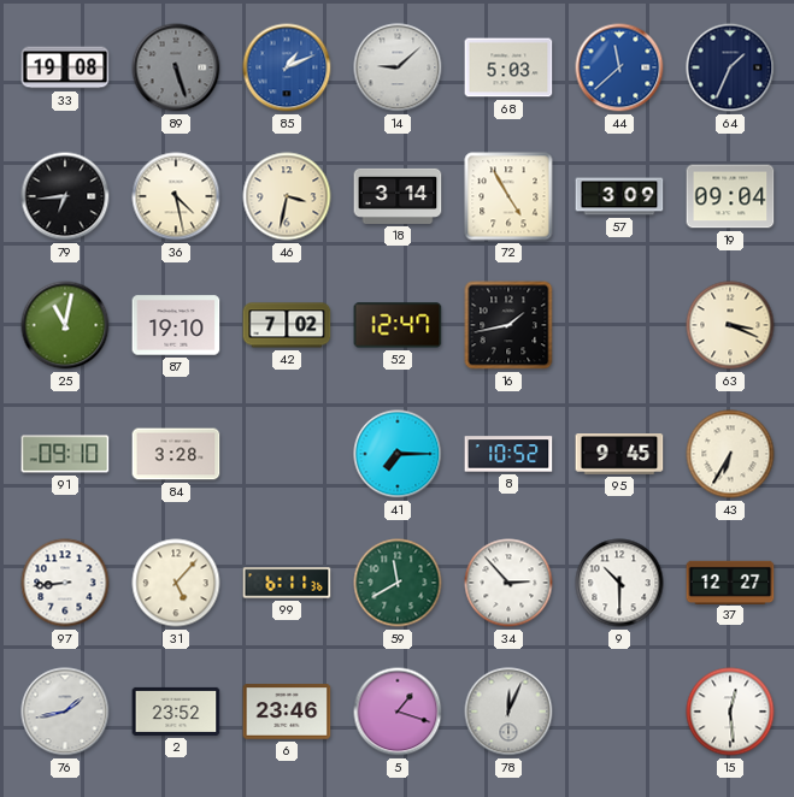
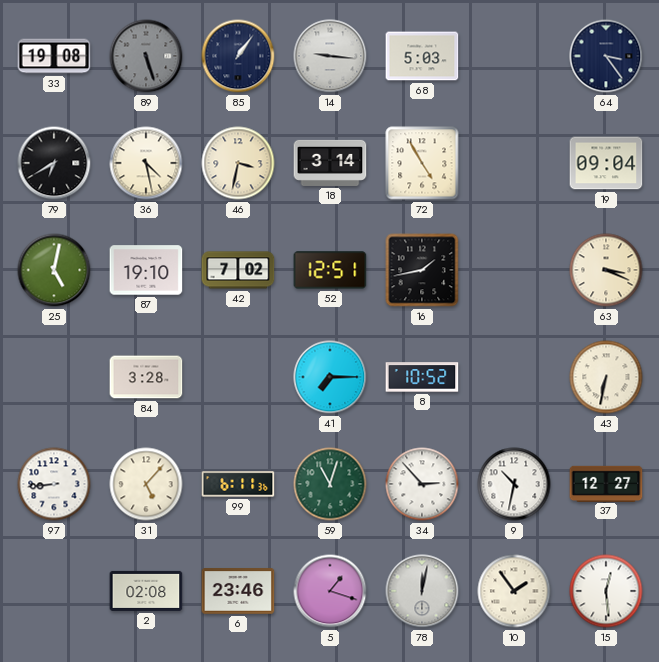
85: 1:11 -> 1:06
85 dial: blue -> navy
14: 9:08 -> 9:16
44: 11:38 -> none
64: 1:34 -> 3:24
79: 6:44 -> 6:40
57: 3:09 -> none
25: 11:02 -> 5:02
52: 12:47 -> 12:51
91: 09:10 -> none
95: 9:45 -> none
43: 6:35 -> 6:32
59: 11:40 -> 11:03
9: 10:30 -> 10:32
76: 1:43 -> none
2: 23:52 -> 02:08
78: 12:04 -> 12:02
10: none -> 1:54
